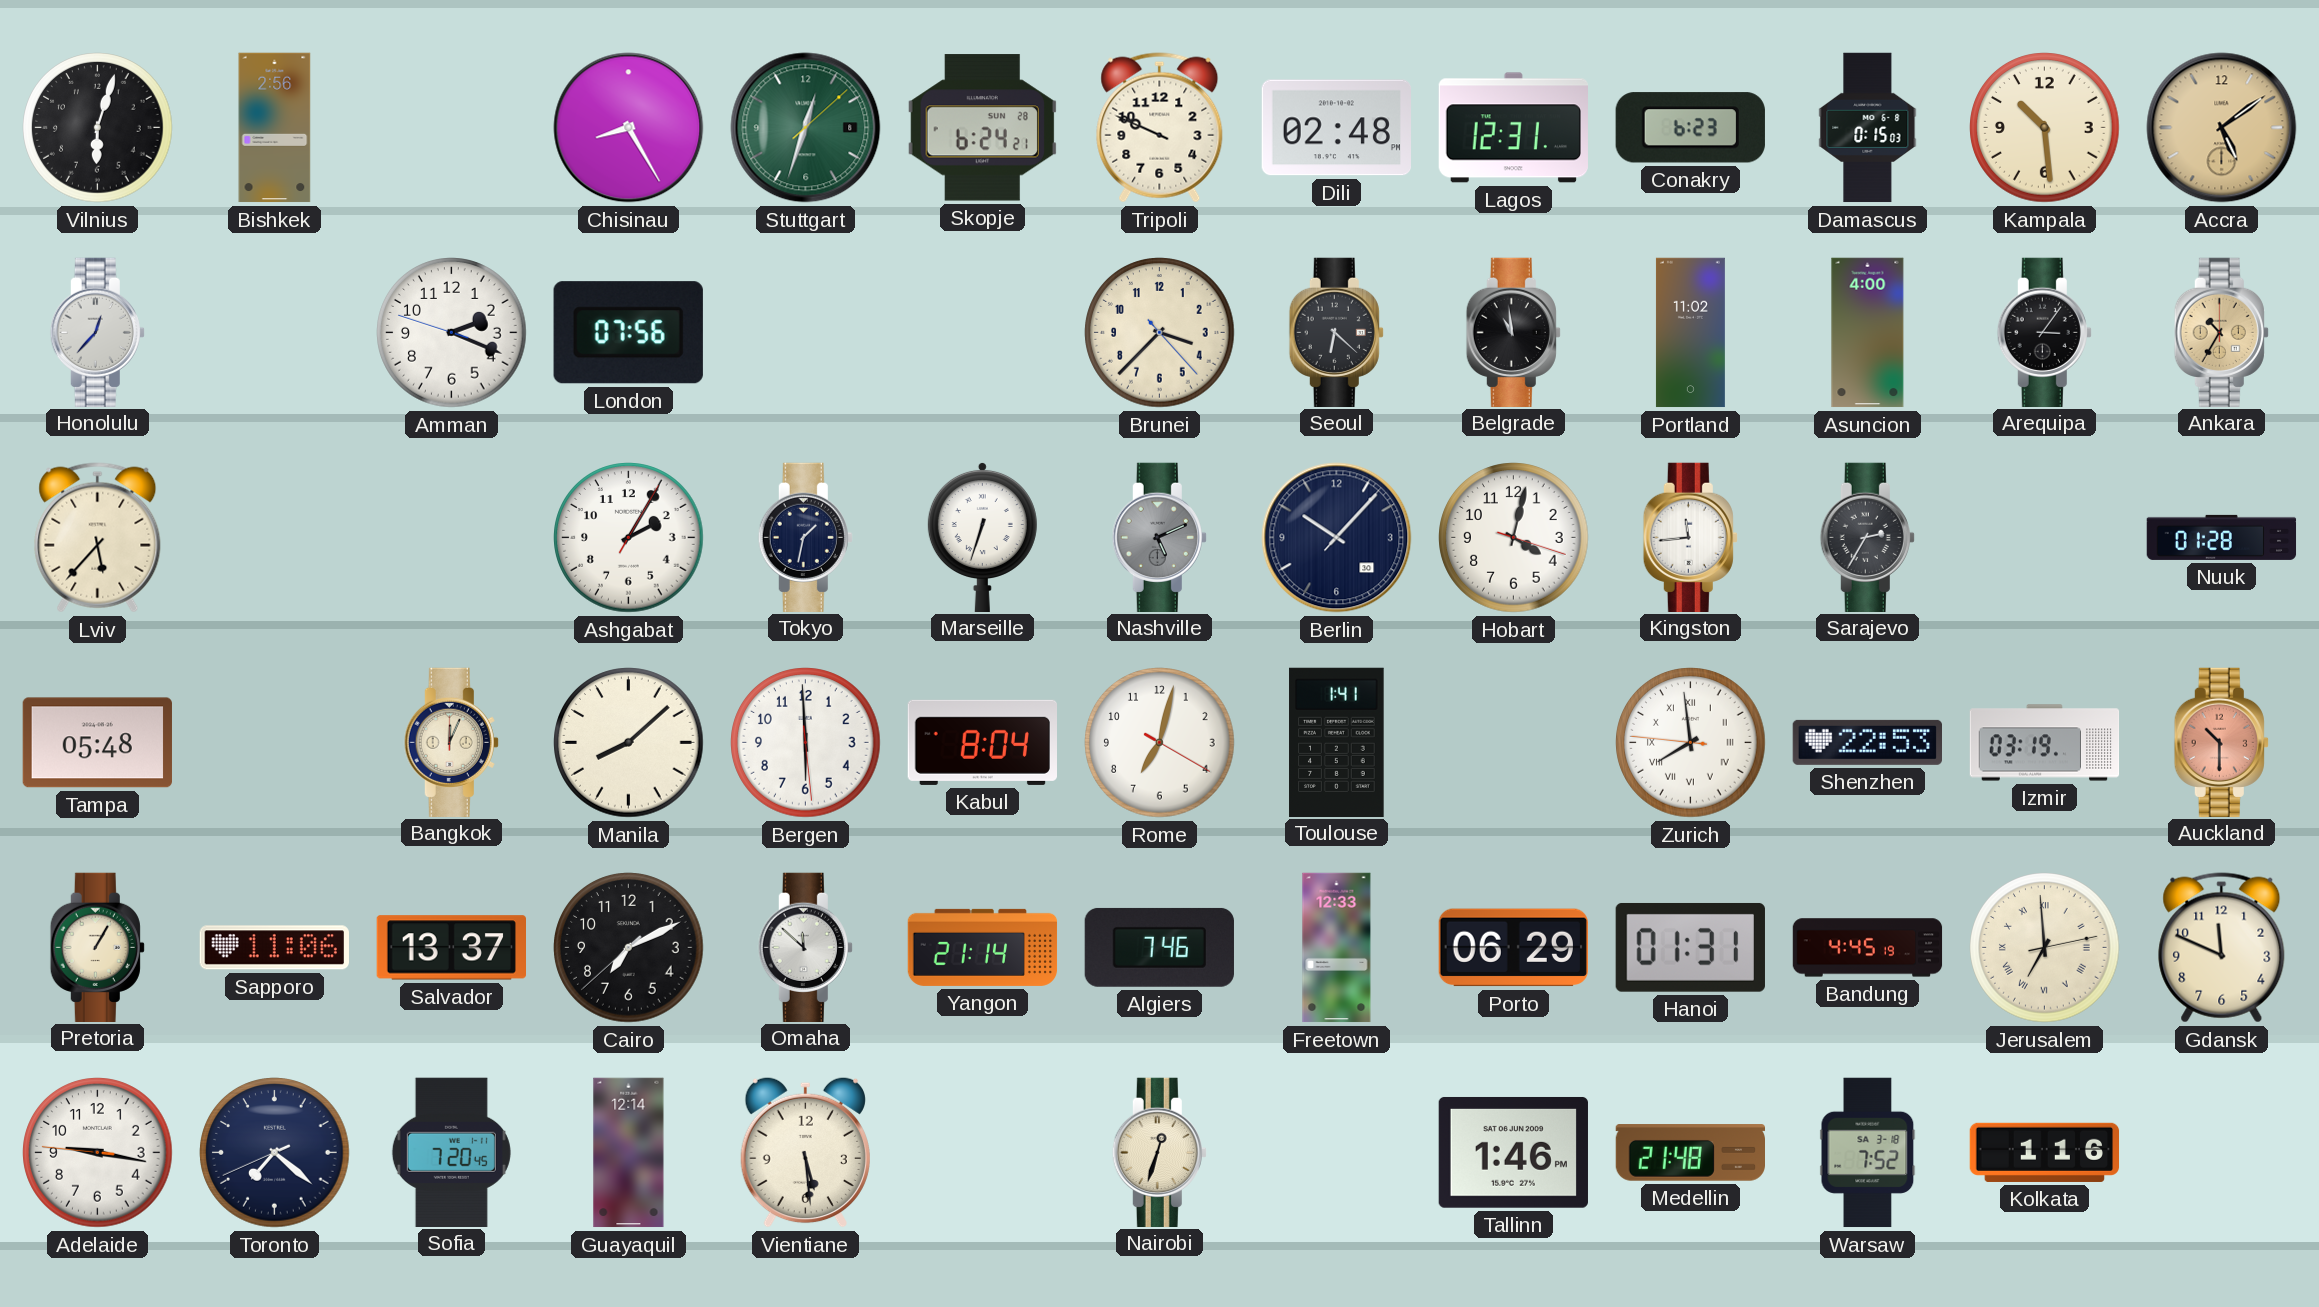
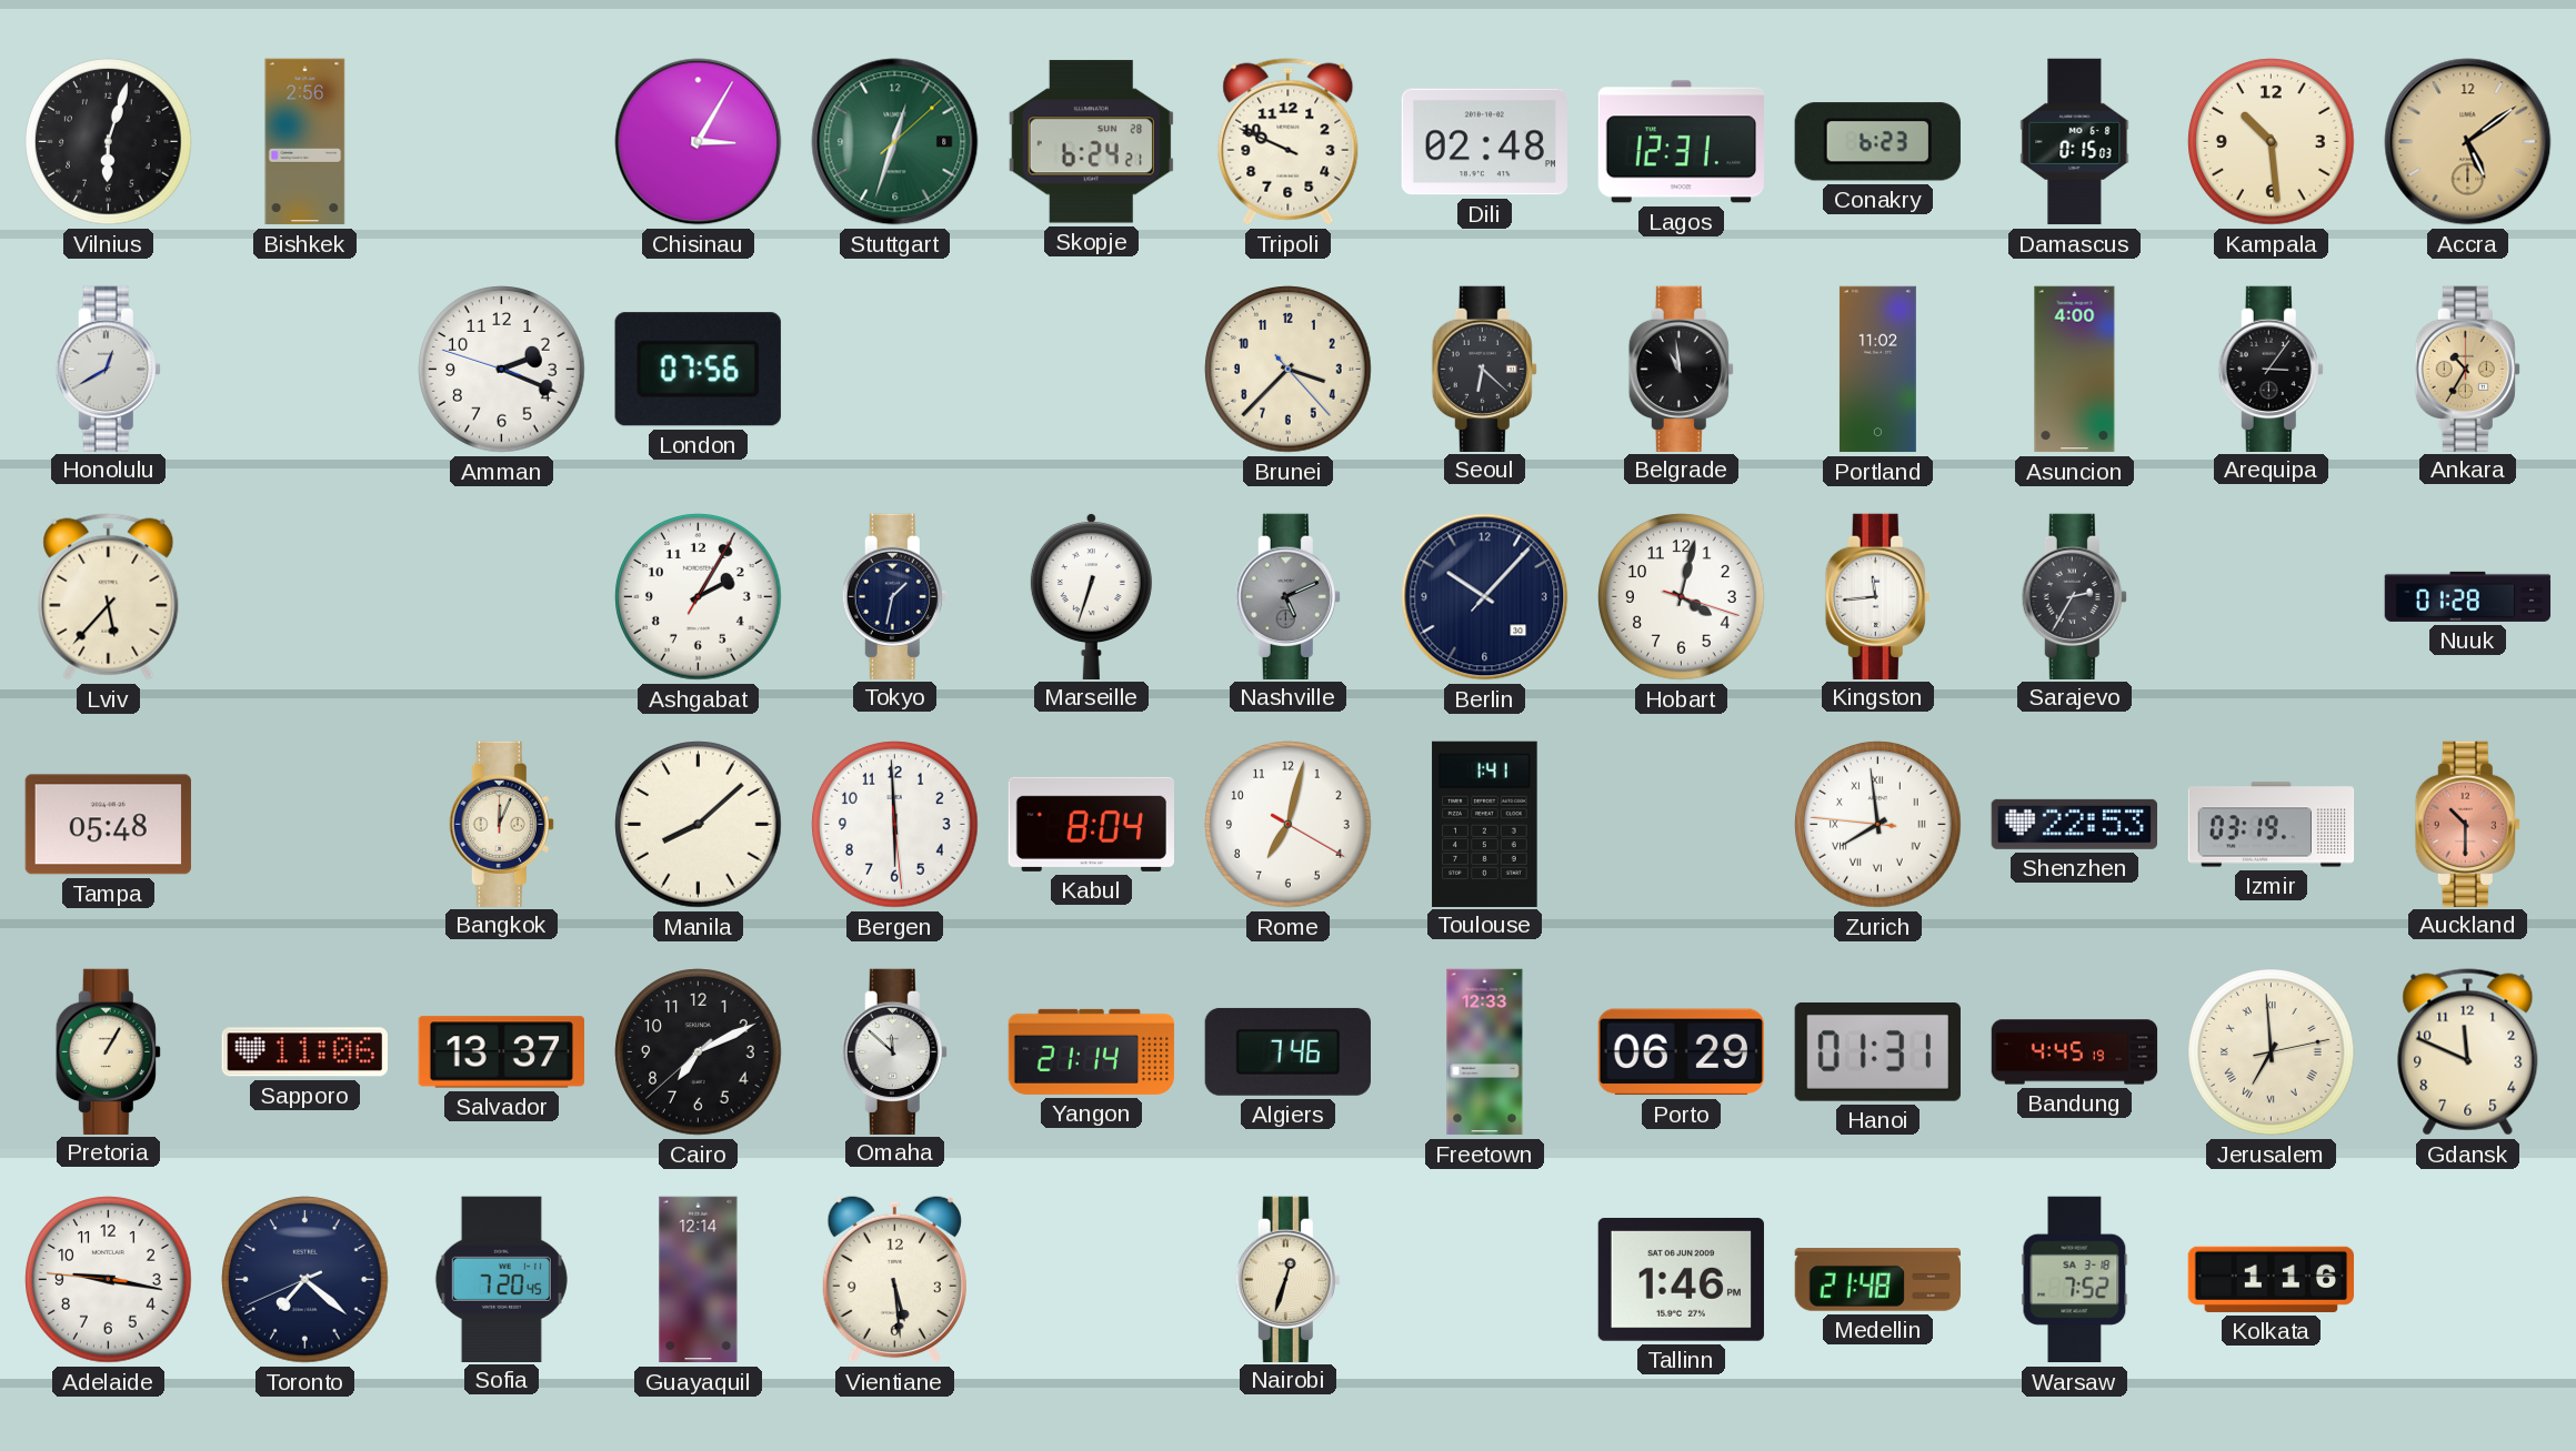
Chisinau: 8:25 -> 3:05
Honolulu: 12:37 -> 12:40
